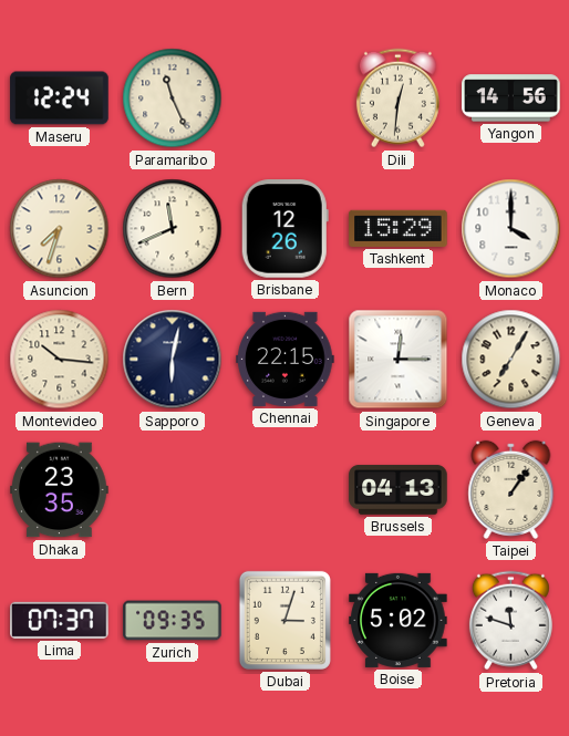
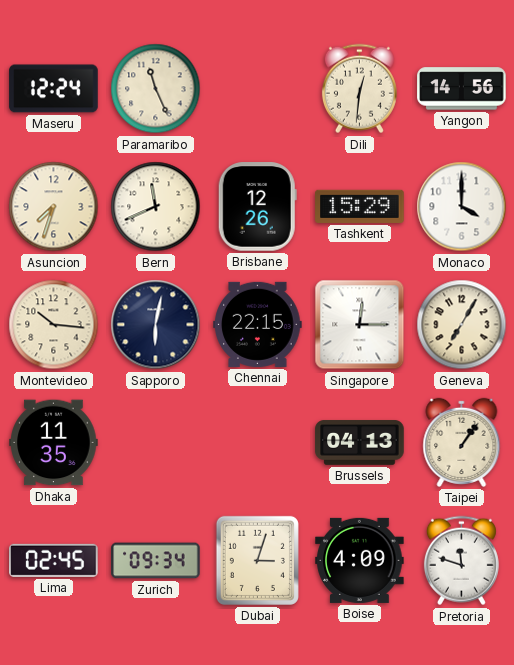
Dhaka: 23:35 -> 11:35
Lima: 07:37 -> 02:45
Zurich: 09:35 -> 09:34
Boise: 5:02 -> 4:09
